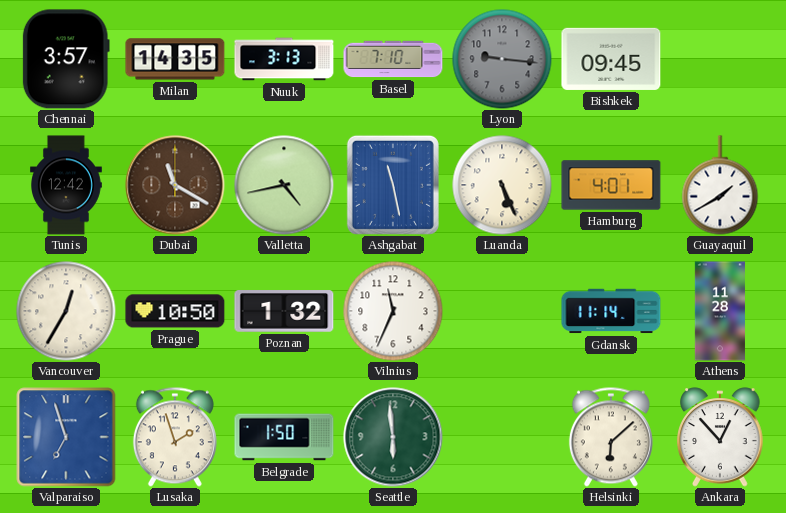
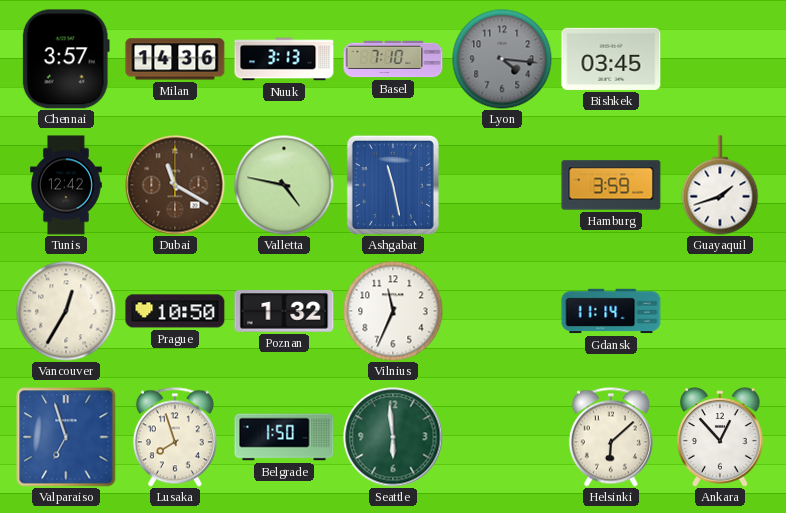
Milan: 14:35 -> 14:36
Lyon: 9:16 -> 4:16
Bishkek: 09:45 -> 03:45
Valletta: 4:43 -> 4:47
Luanda: 5:26 -> none
Hamburg: 4:01 -> 3:59
Guayaquil: 1:40 -> 1:42
Athens: 11:28 -> none
Lusaka: 1:57 -> 7:57
